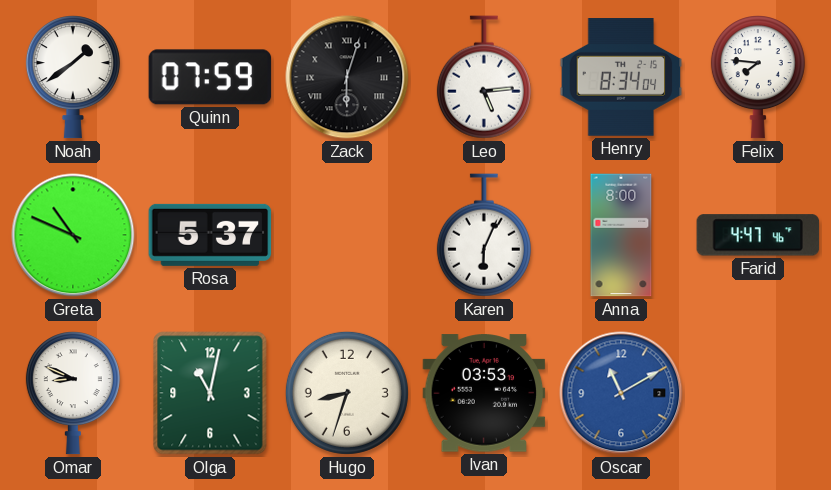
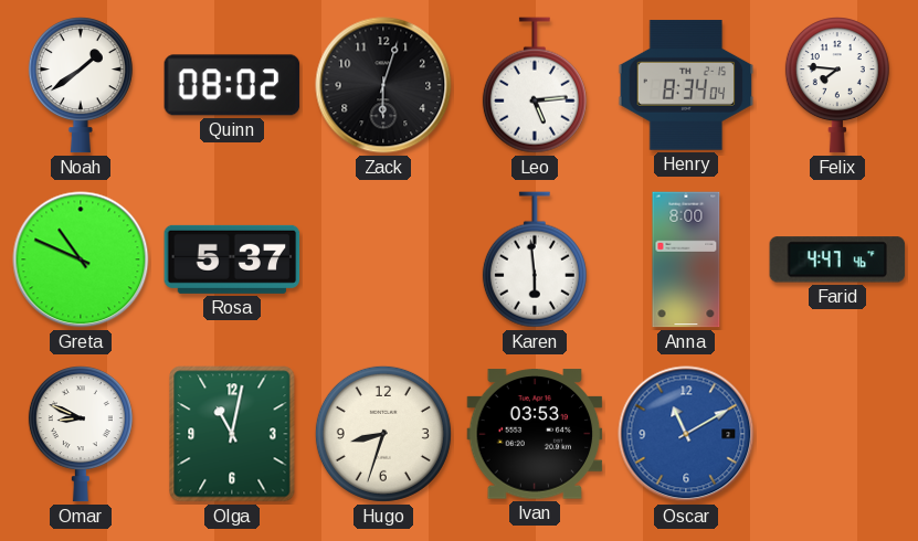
Quinn: 07:59 -> 08:02
Zack numerals: Roman -> Arabic
Karen: 6:04 -> 5:59
